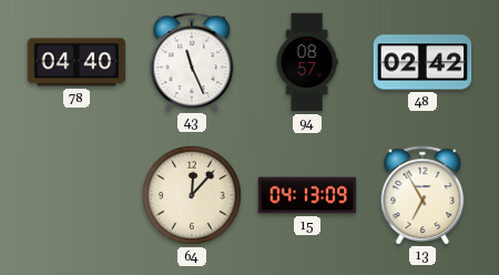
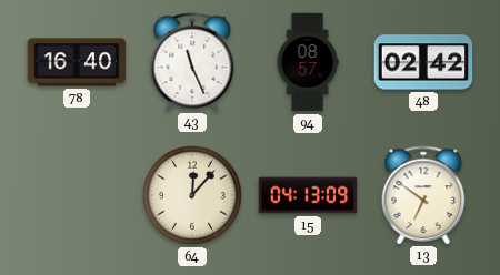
78: 04:40 -> 16:40
13: 6:55 -> 6:51
